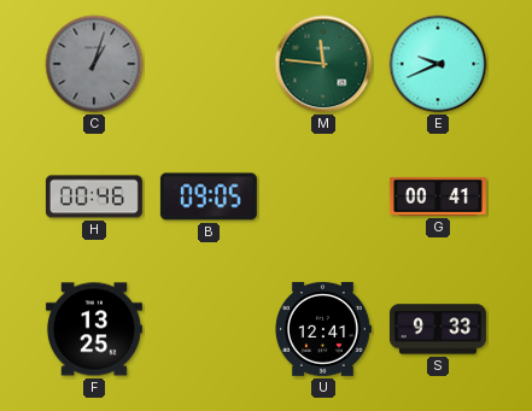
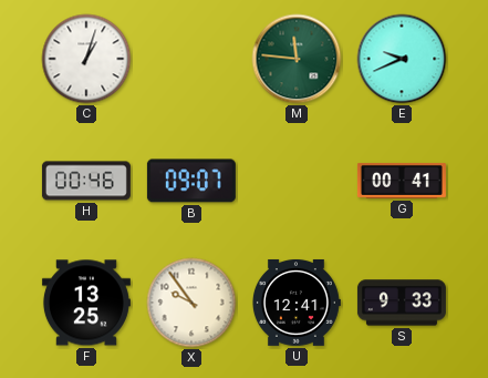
C dial: grey -> white
B: 09:05 -> 09:07
X: none -> 9:54
